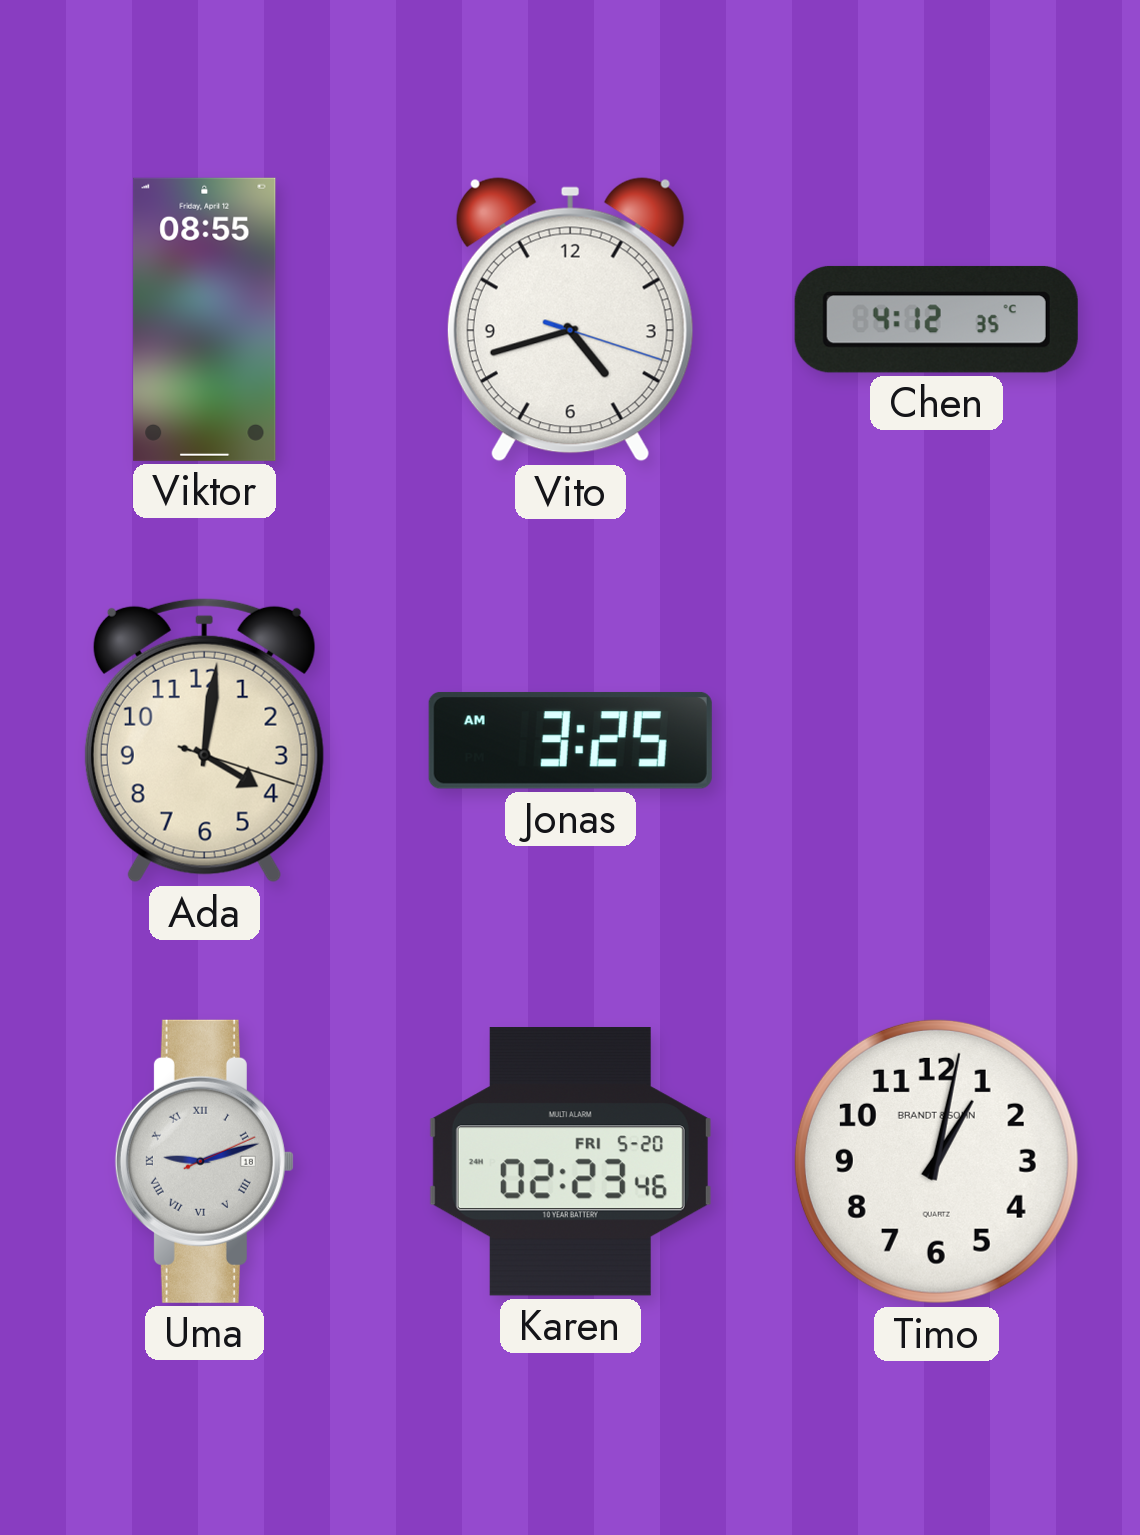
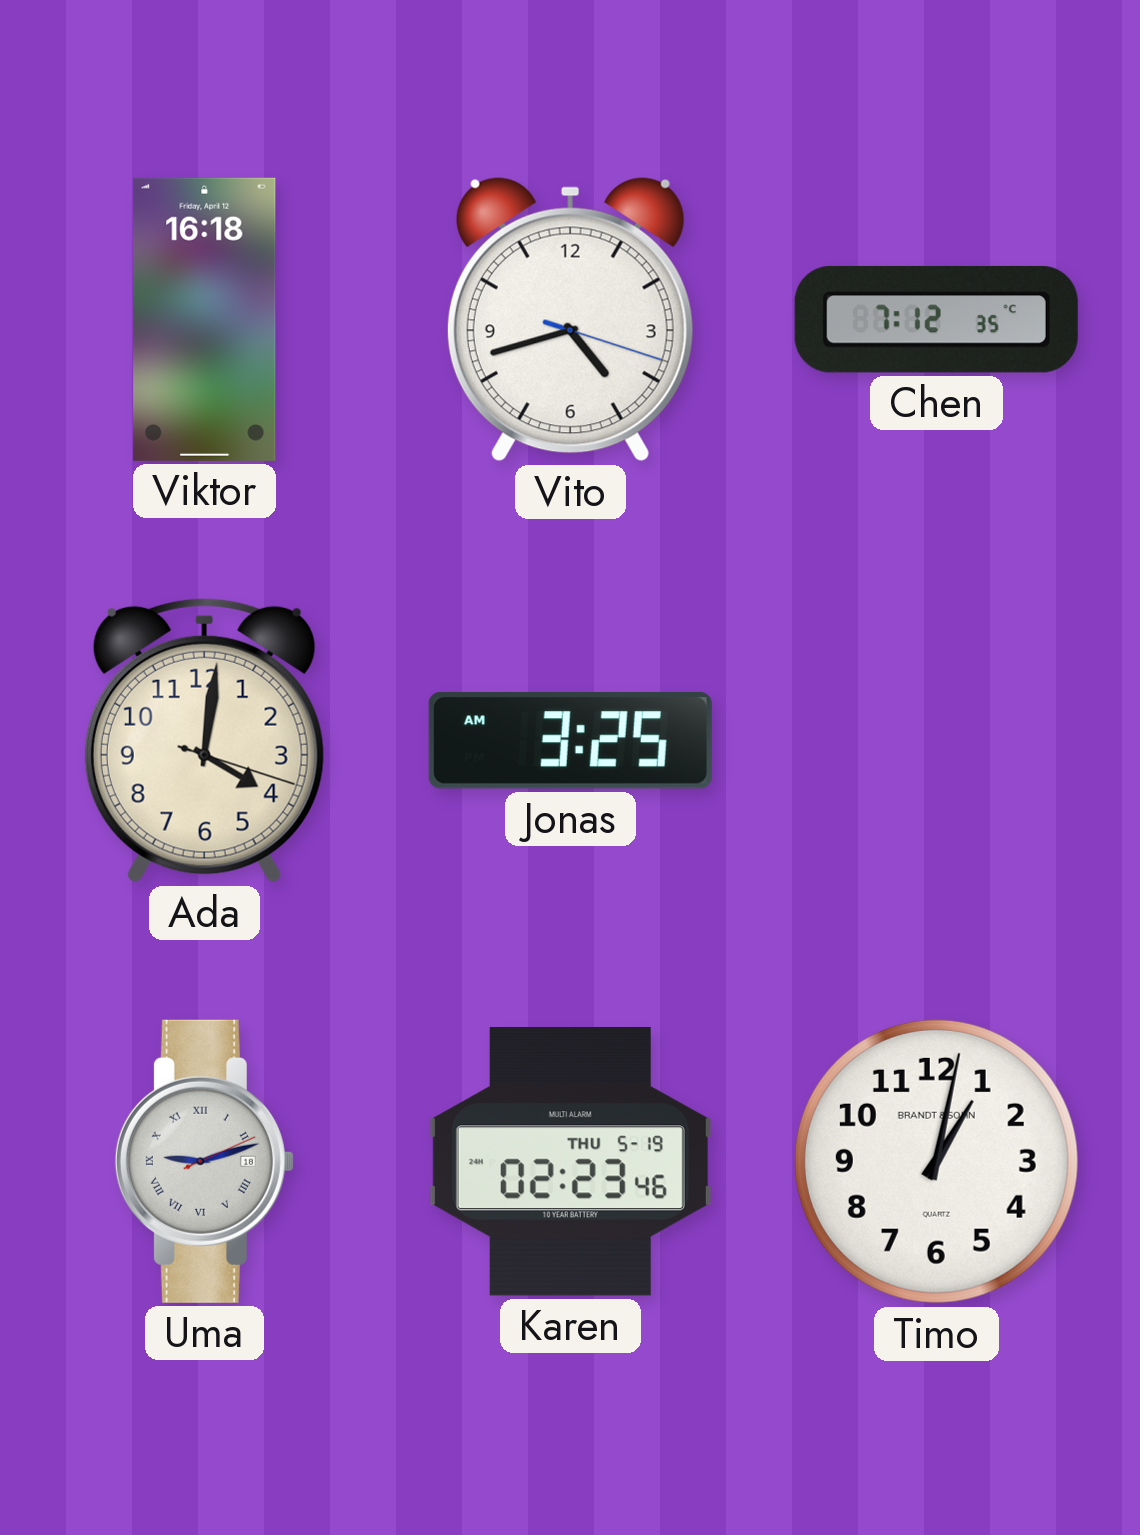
Viktor: 08:55 -> 16:18
Chen: 4:12 -> 7:12
Karen date: FRI 5-20 -> THU 5-19
